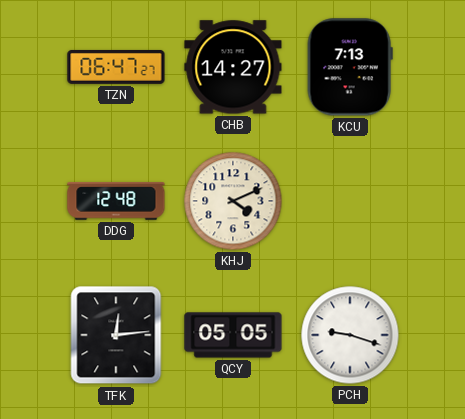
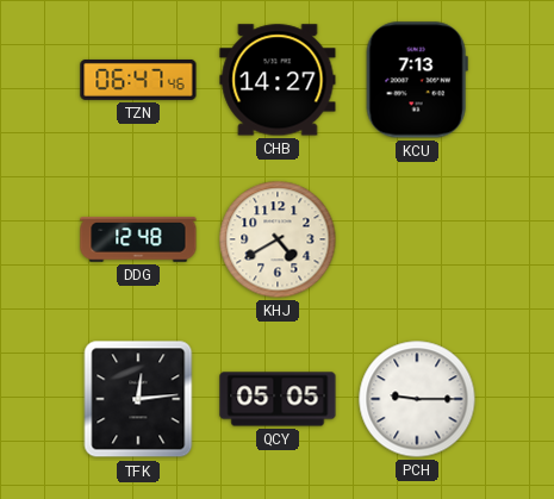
TZN: 06:47:27 -> 06:47:46
KHJ: 4:11 -> 4:40
PCH: 9:18 -> 9:15
